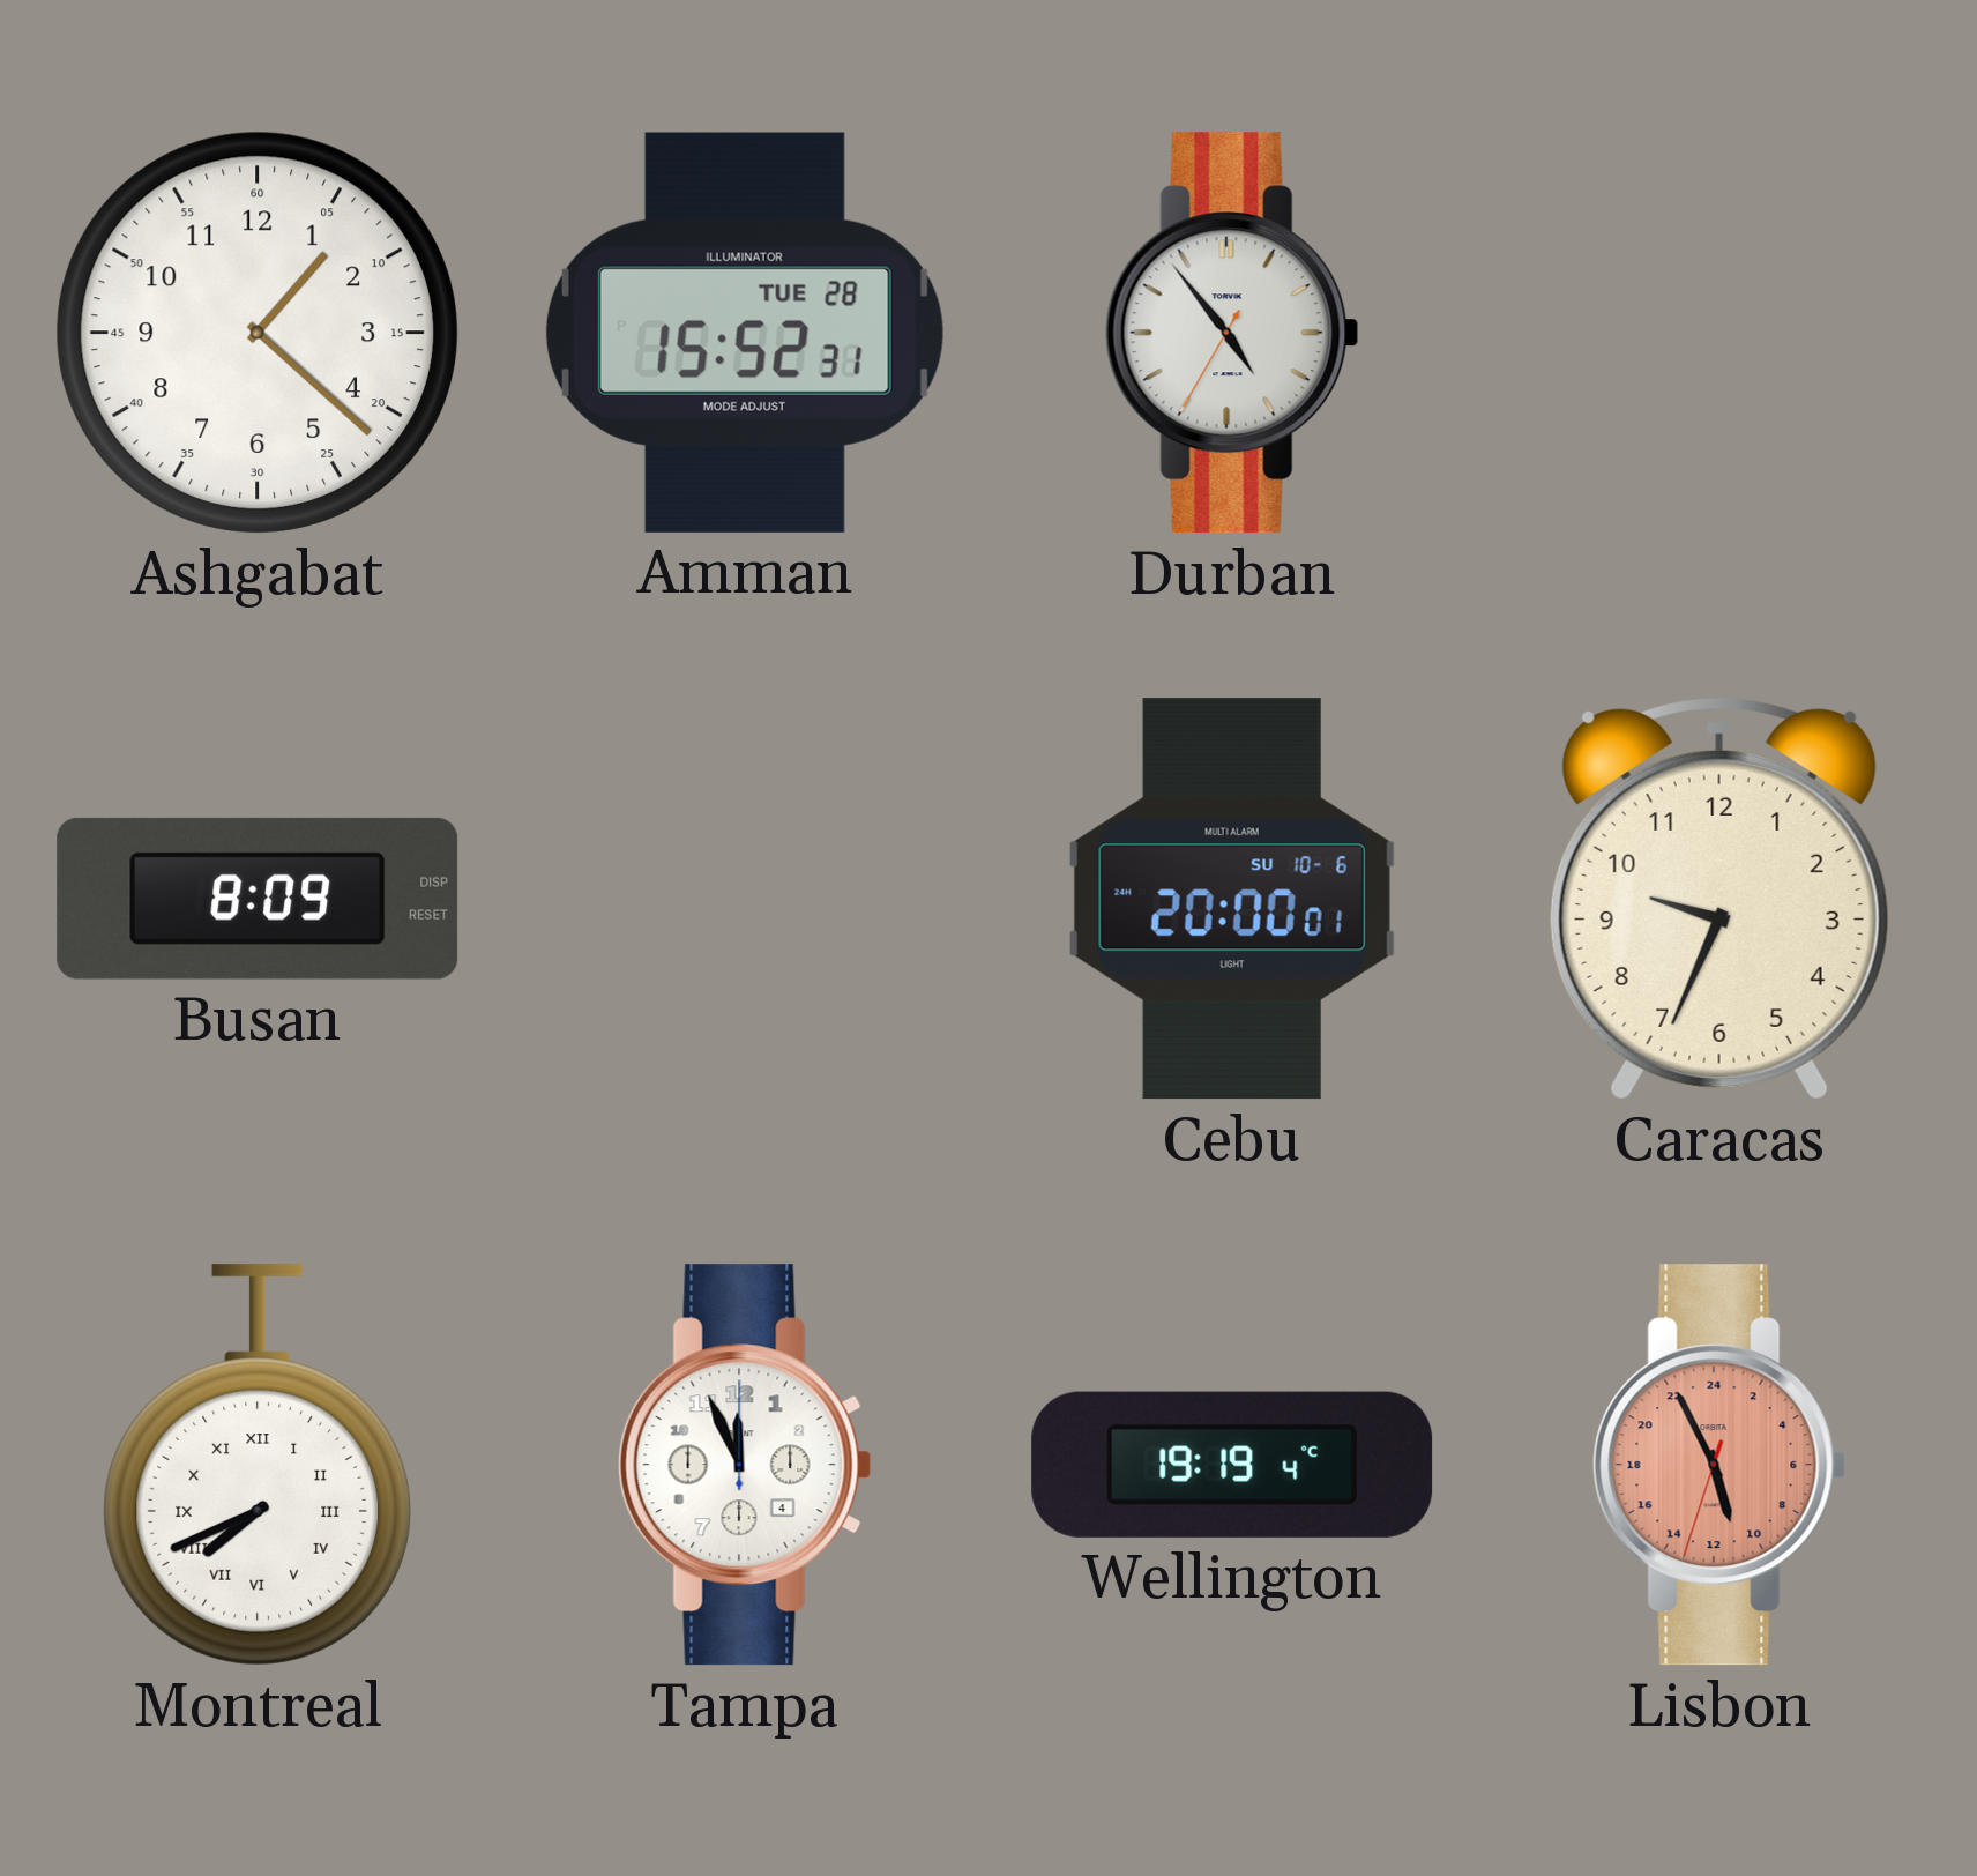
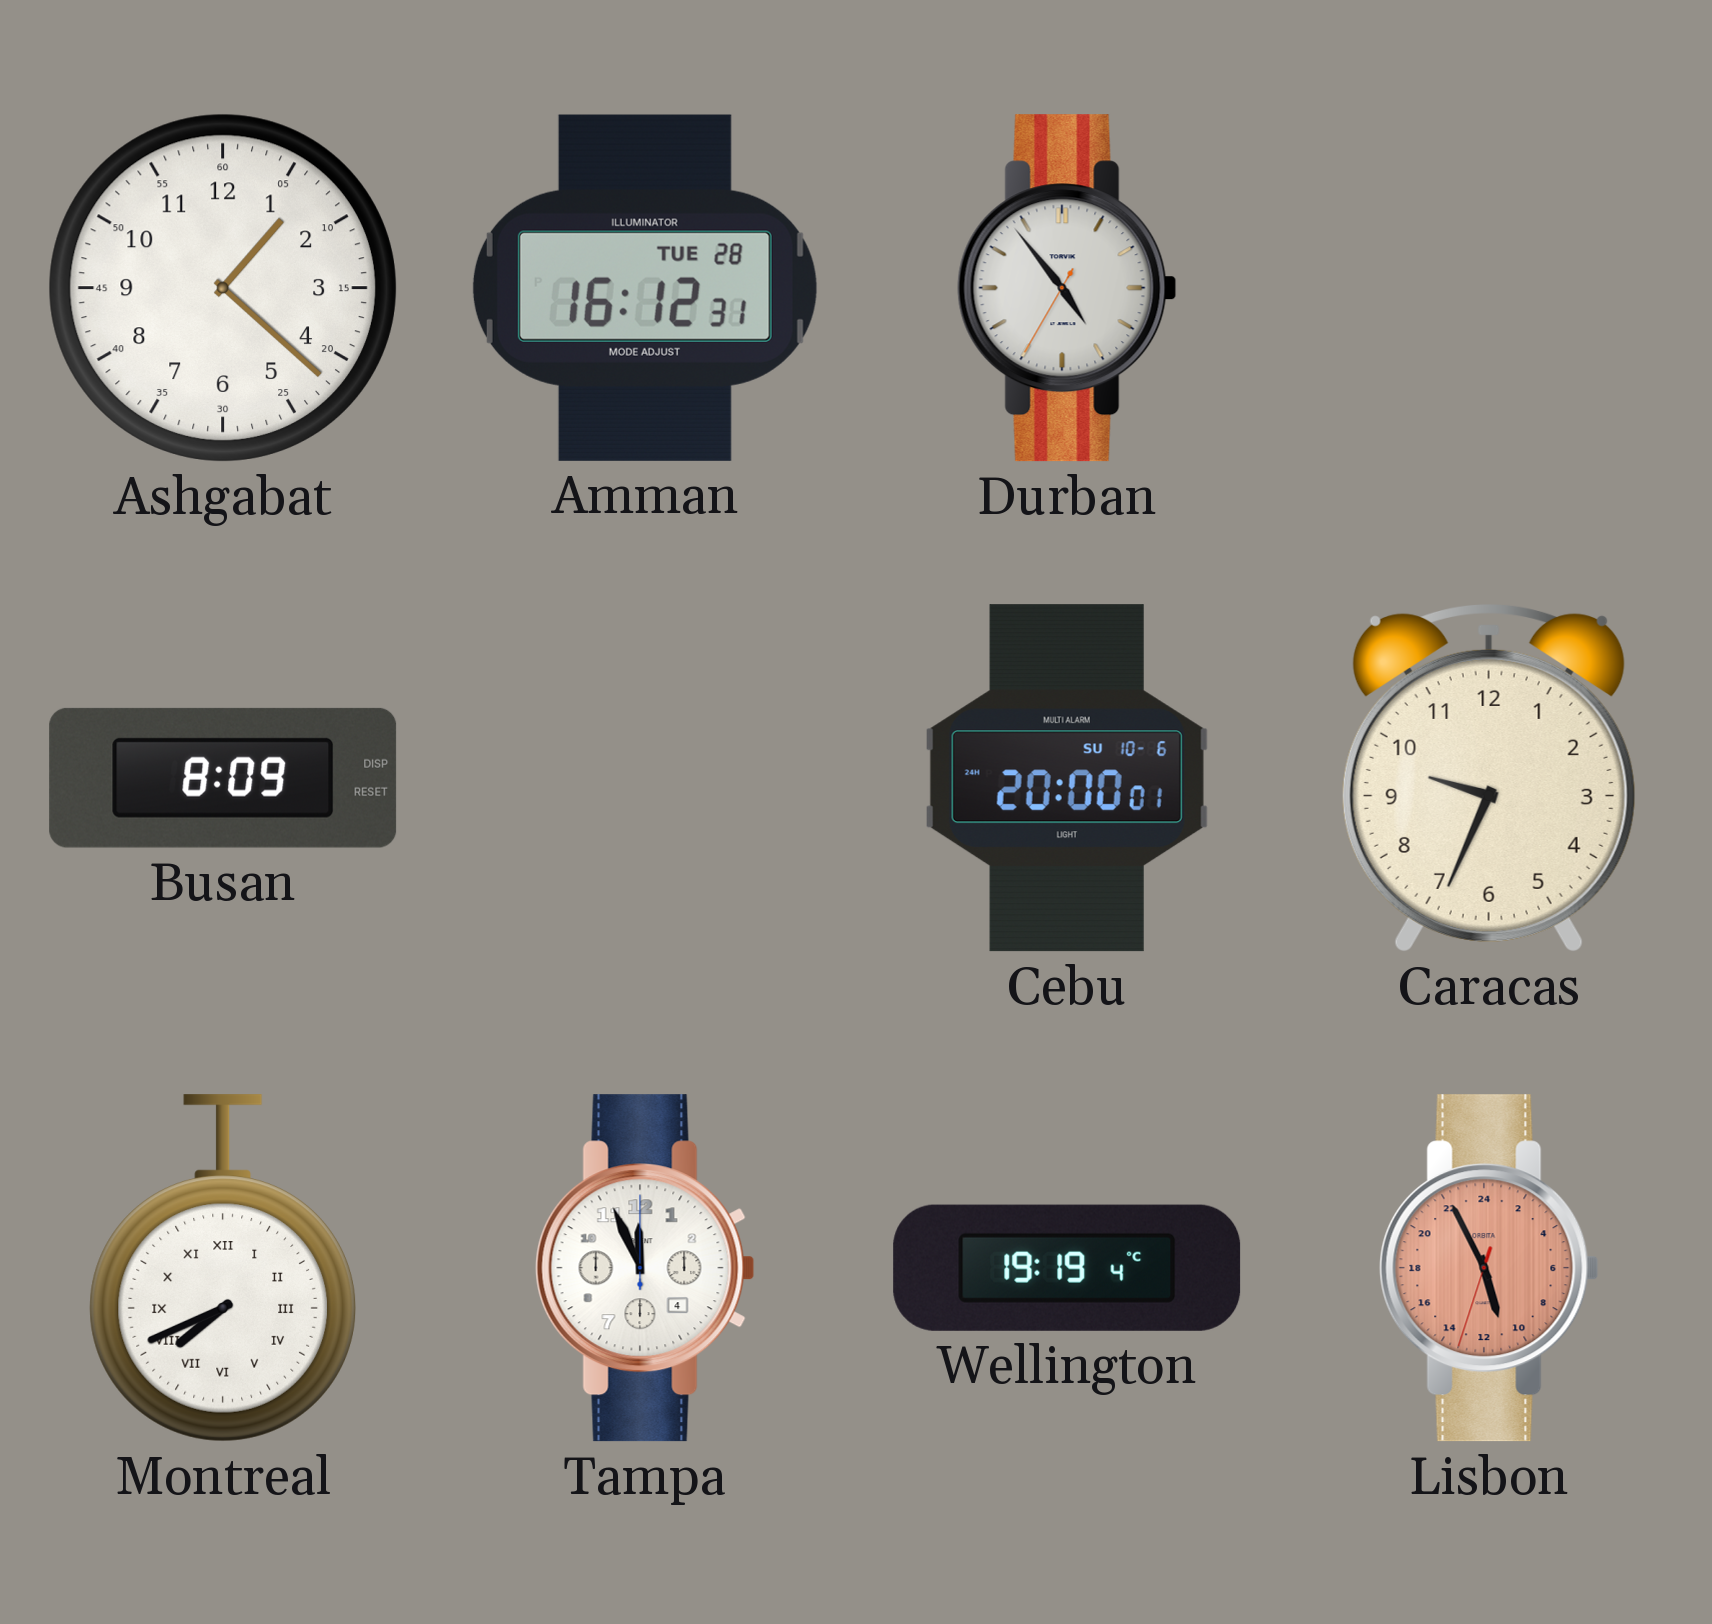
Amman: 15:52 -> 16:12
